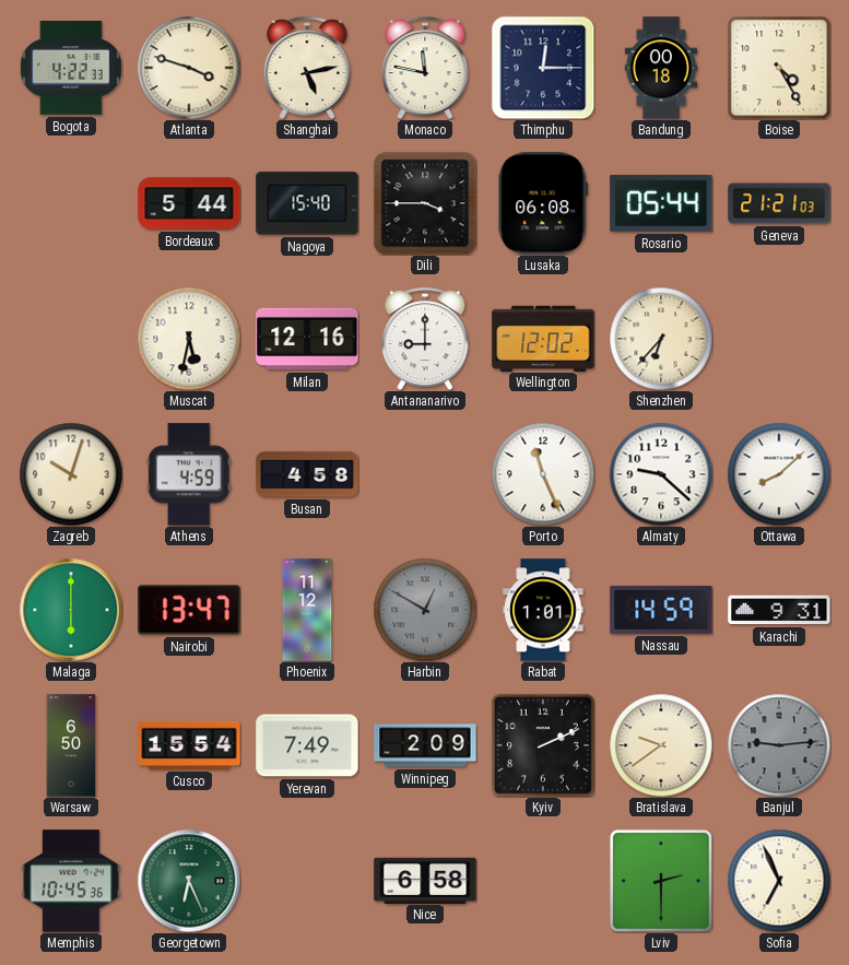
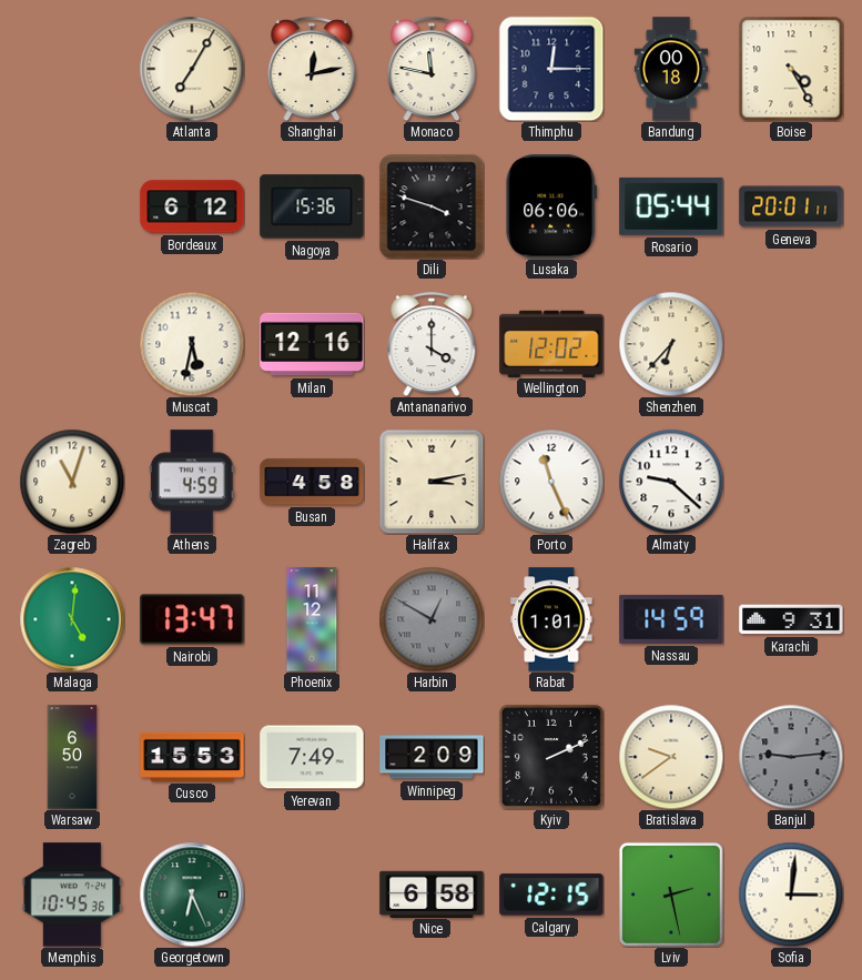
Bogota: 4:22 -> none
Atlanta: 3:48 -> 7:05
Shanghai: 5:13 -> 12:13
Bordeaux: 5:44 -> 6:12
Nagoya: 15:40 -> 15:36
Dili: 3:45 -> 3:48
Lusaka: 06:08 -> 06:06
Geneva: 21:21 -> 20:01
Antananarivo: 9:00 -> 4:00
Zagreb: 10:03 -> 11:03
Halifax: none -> 3:13
Ottawa: 8:08 -> none
Malaga: 6:00 -> 5:01
Cusco: 15:54 -> 15:53
Calgary: none -> 12:15
Lviv: 2:30 -> 2:28
Sofia: 6:56 -> 3:01
